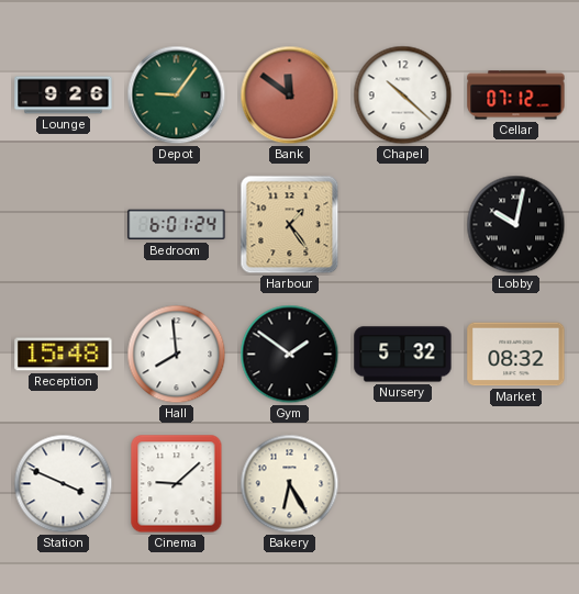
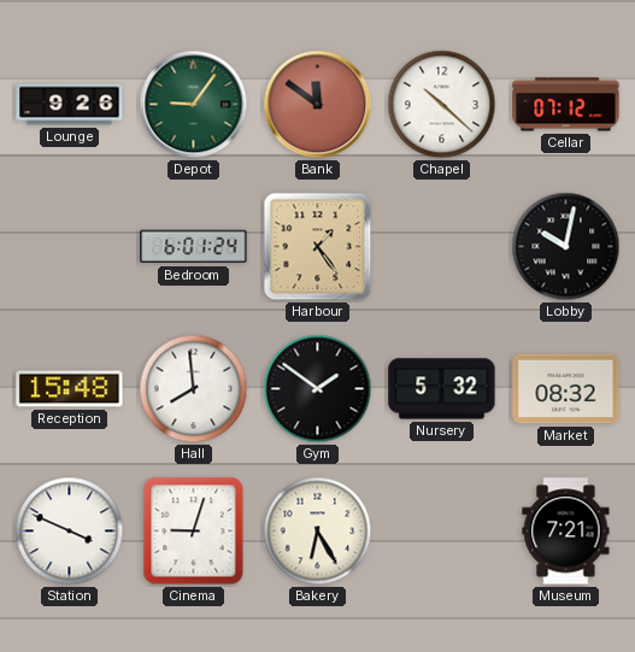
Cinema: 9:08 -> 9:03
Museum: none -> 7:21
